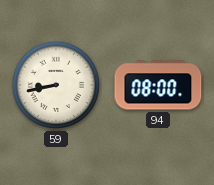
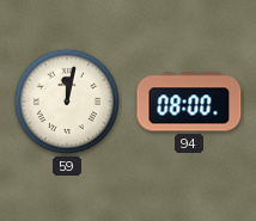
59: 8:43 -> 12:02
